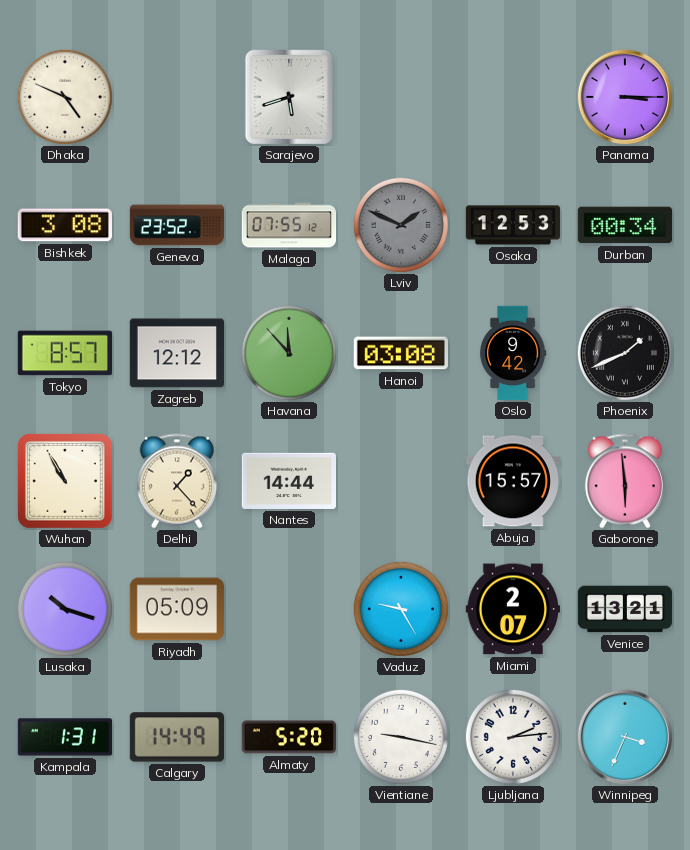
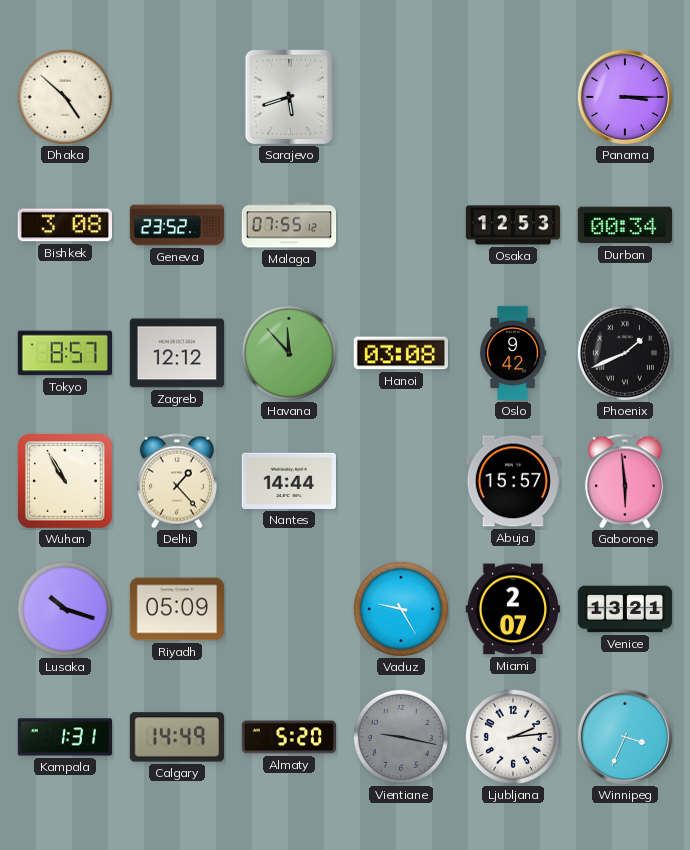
Dhaka: 4:49 -> 4:52
Lviv: 1:49 -> none
Vientiane dial: white -> grey
